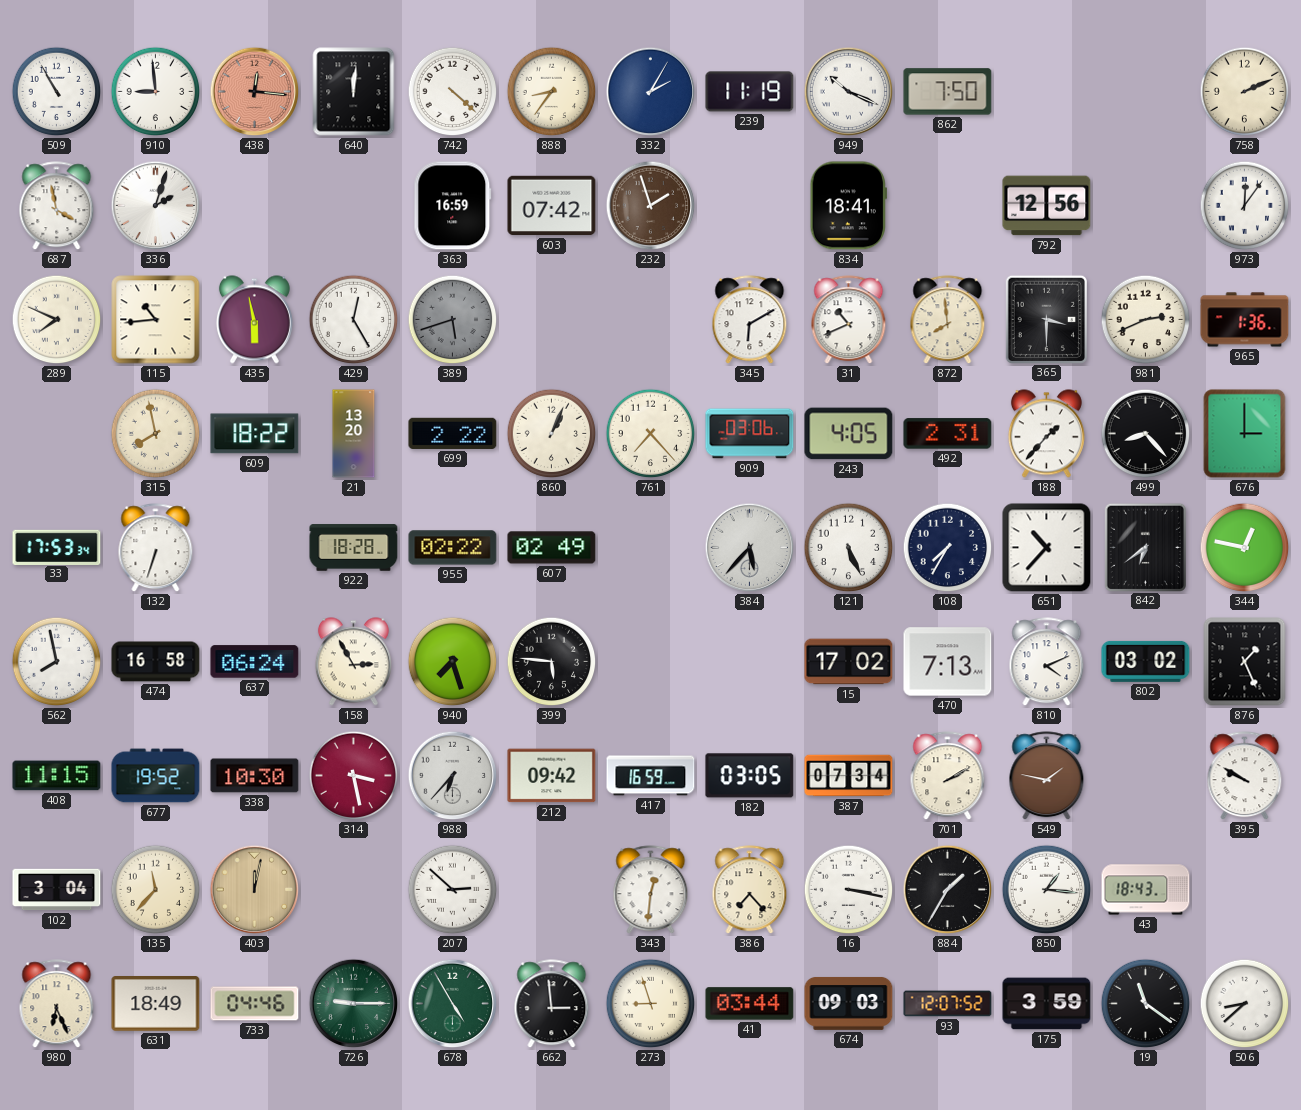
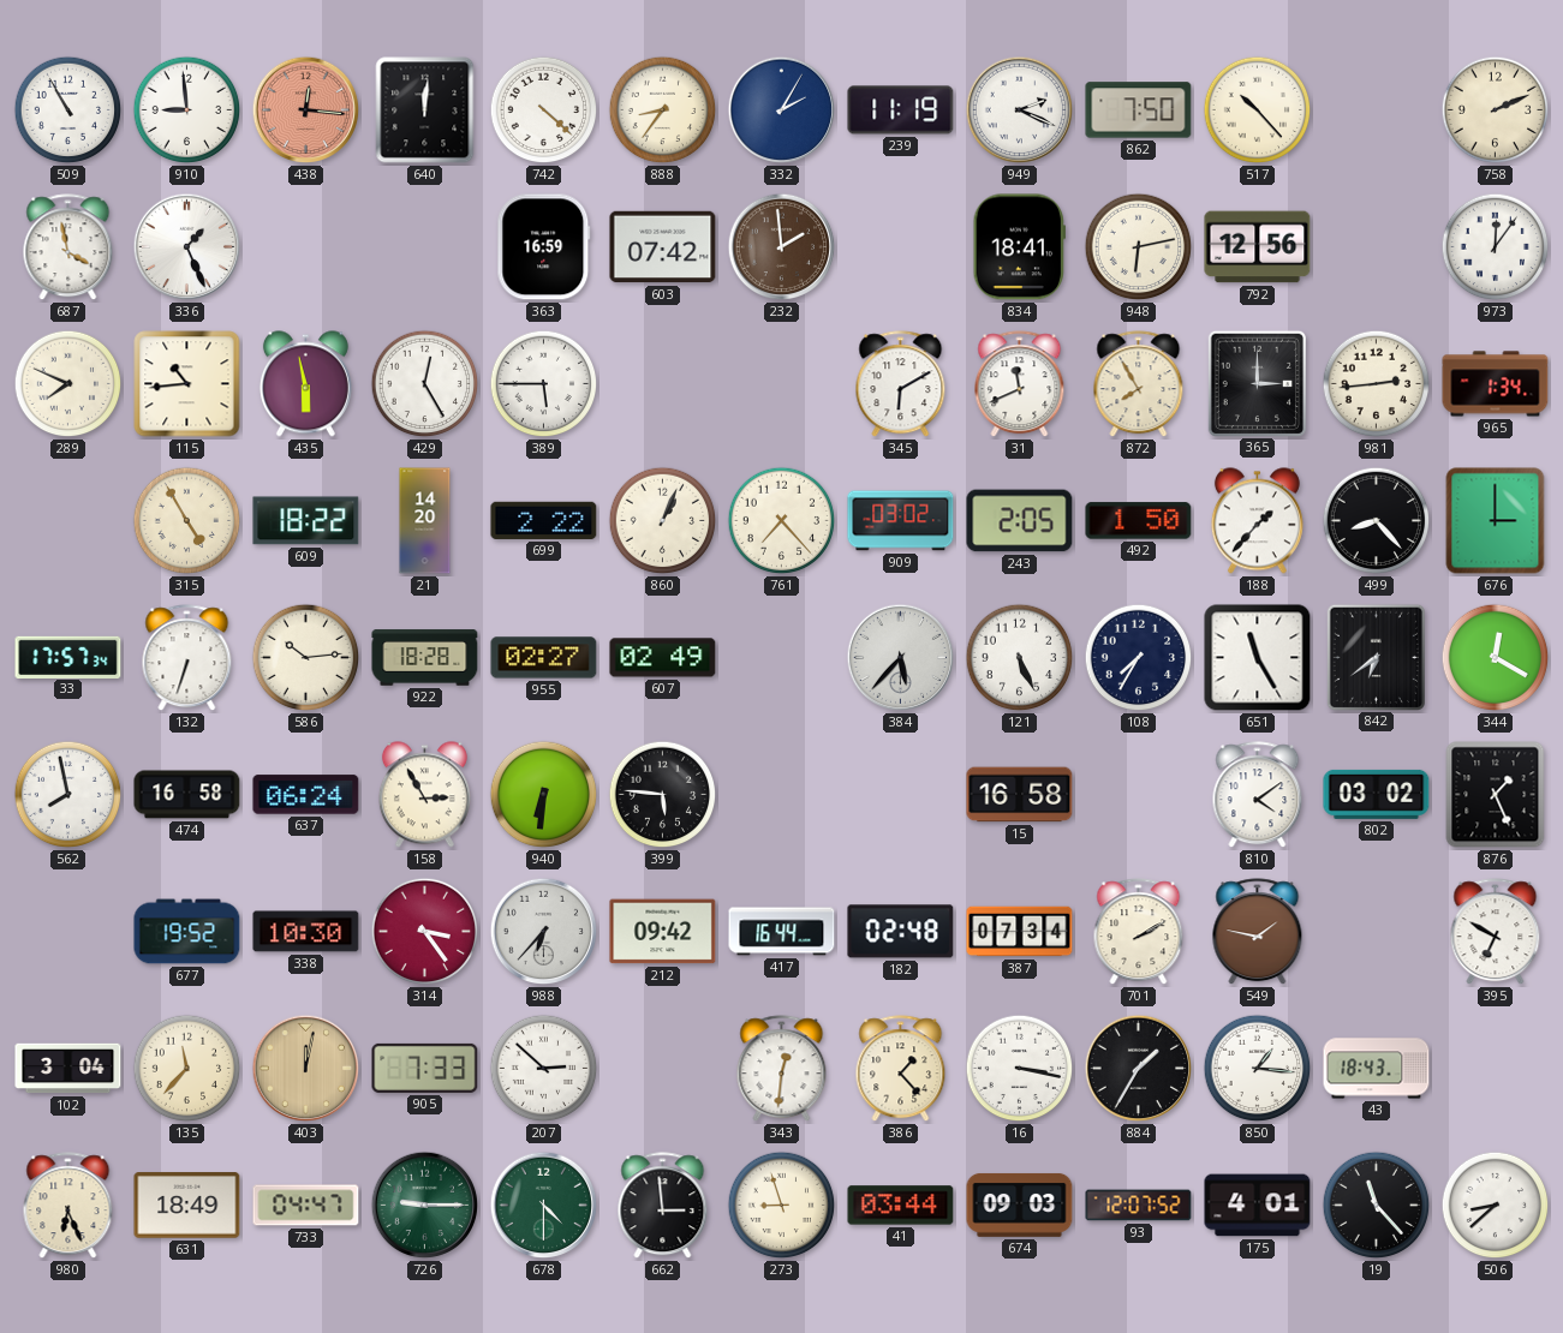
949: 10:19 -> 2:19
517: none -> 10:23
336: 2:03 -> 1:26
232: 1:57 -> 1:59
948: none -> 6:13
389: 5:42 -> 5:45
389 dial: grey -> white
31: 10:41 -> 11:41
872: 7:59 -> 7:55
365: 3:30 -> 3:00
981: 2:41 -> 2:44
965: 1:36 -> 1:34
315: 7:58 -> 4:55
21: 13:20 -> 14:20
909: 03:06 -> 03:02
243: 4:05 -> 2:05
492: 2:31 -> 1:50
33: 17:53 -> 17:57
586: none -> 10:14
955: 02:22 -> 02:27
651: 10:37 -> 11:25
344: 12:47 -> 12:20
940: 7:27 -> 6:31
15: 17:02 -> 16:58
470: 7:13 -> none
810: 4:11 -> 4:09
408: 11:15 -> none
314: 3:28 -> 3:24
417: 16:59 -> 16:44
182: 03:05 -> 02:48
395: 9:50 -> 6:50
905: none -> 7:33
386: 7:23 -> 1:23
733: 04:46 -> 04:47
678: 4:55 -> 4:30
175: 3:59 -> 4:01
19: 11:21 -> 11:23
